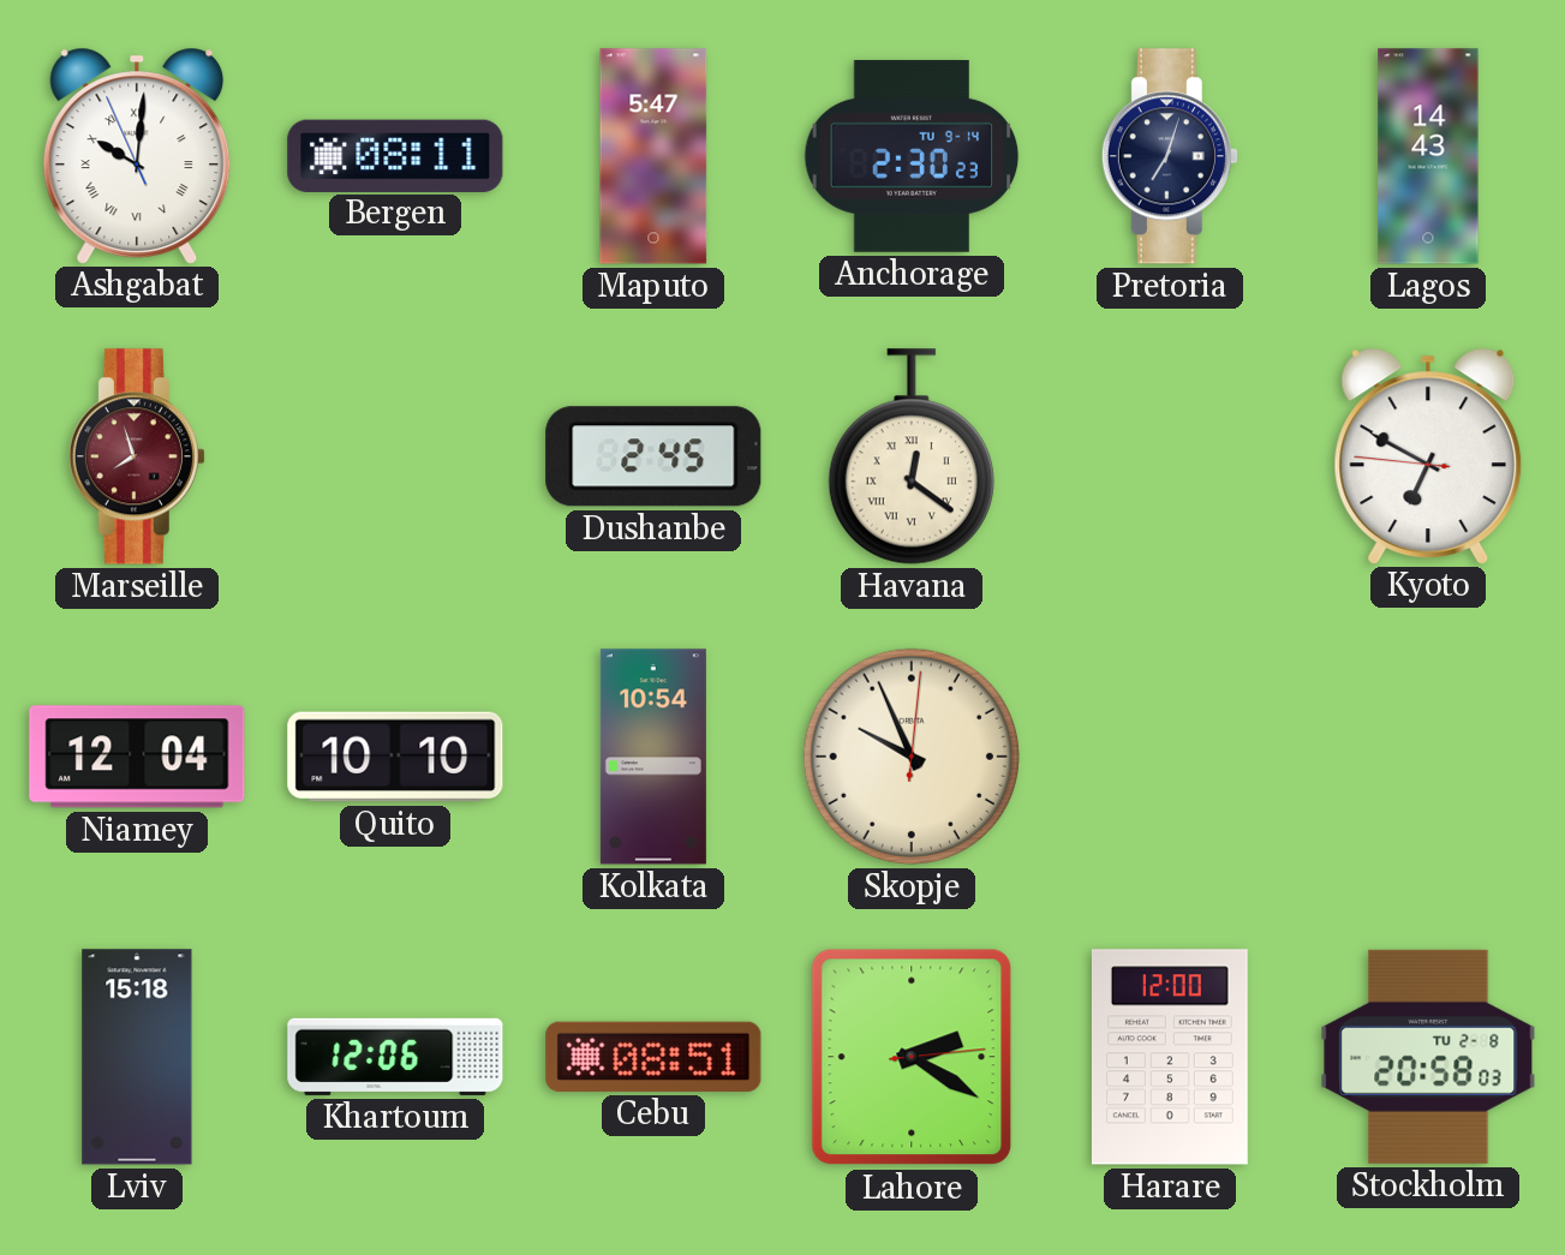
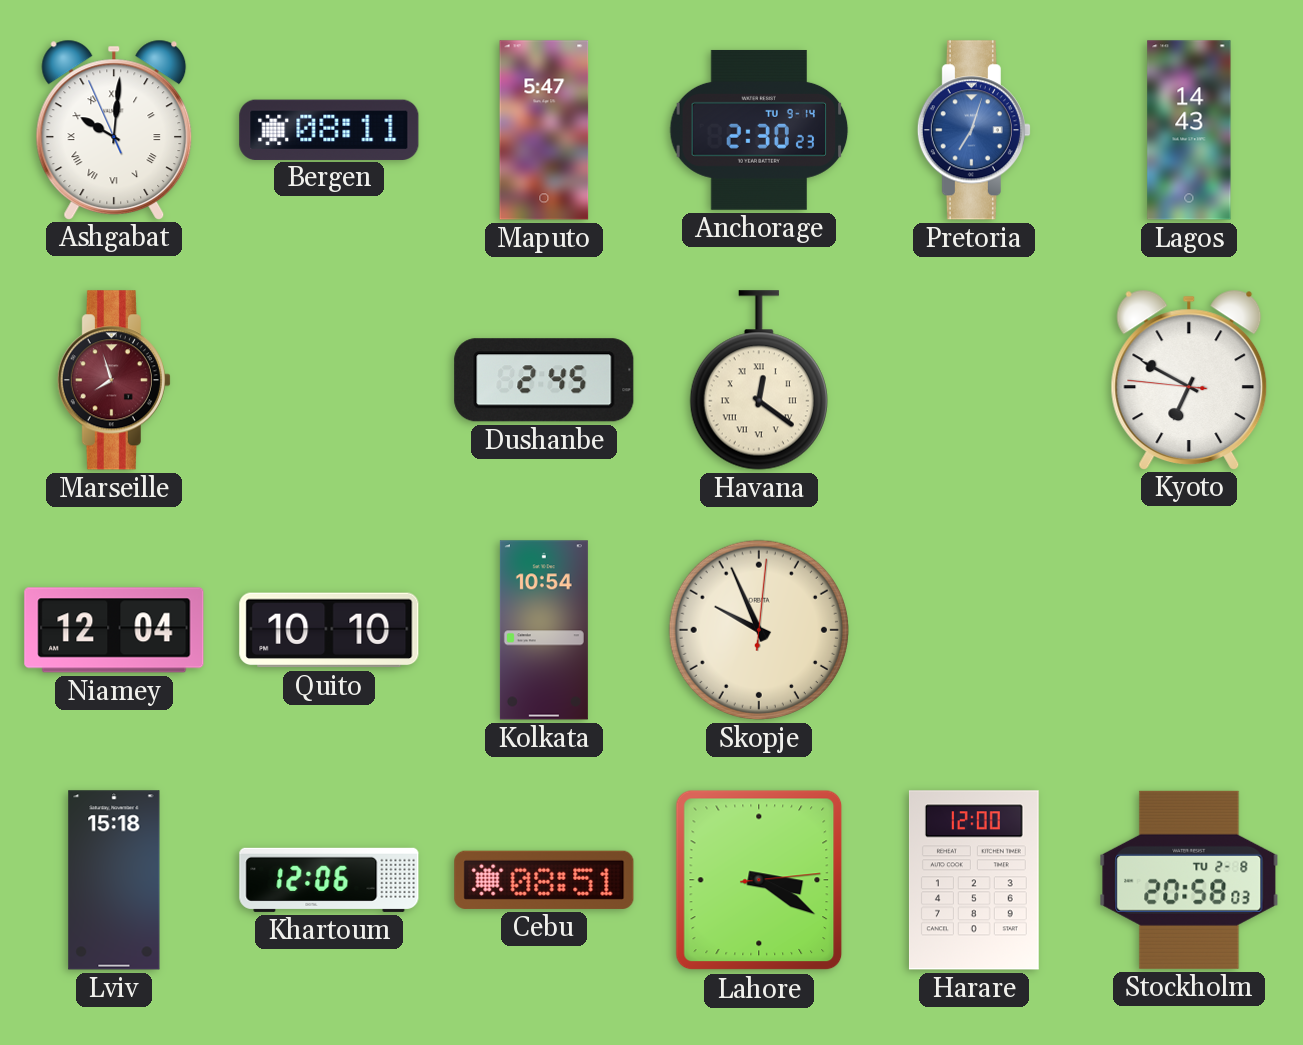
Pretoria dial: navy -> blue
Lahore: 2:20 -> 3:20
